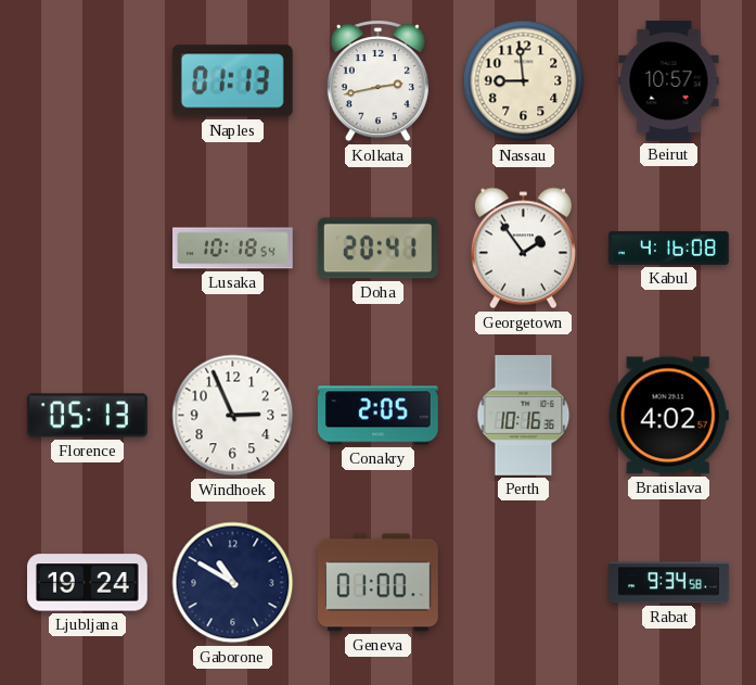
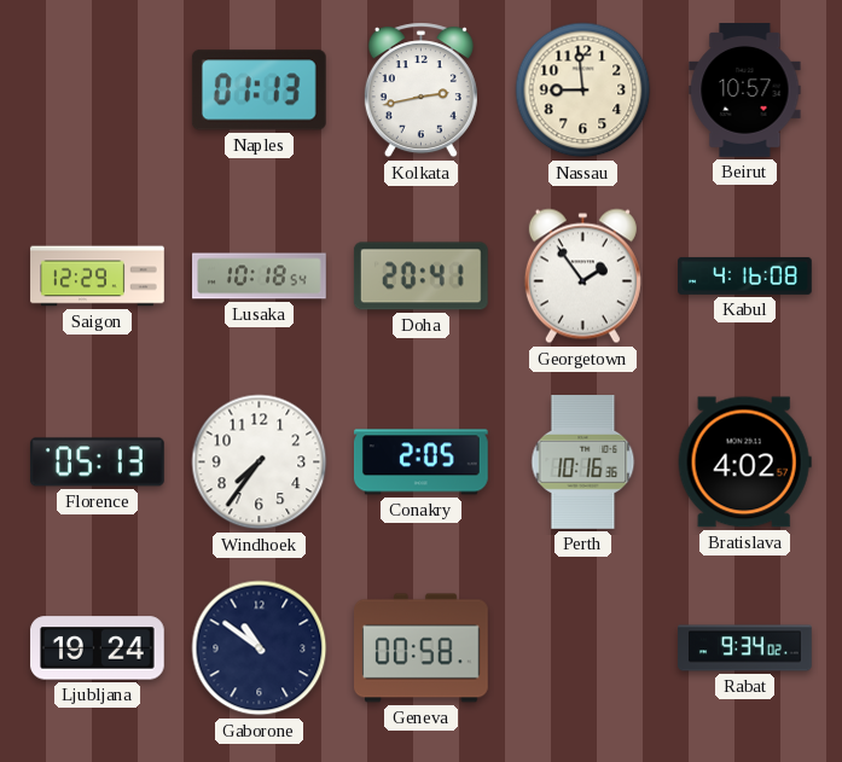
Saigon: none -> 12:29
Windhoek: 2:56 -> 7:36
Gaborone: 10:50 -> 10:51
Geneva: 01:00 -> 00:58
Rabat: 9:34:58 -> 9:34:02
